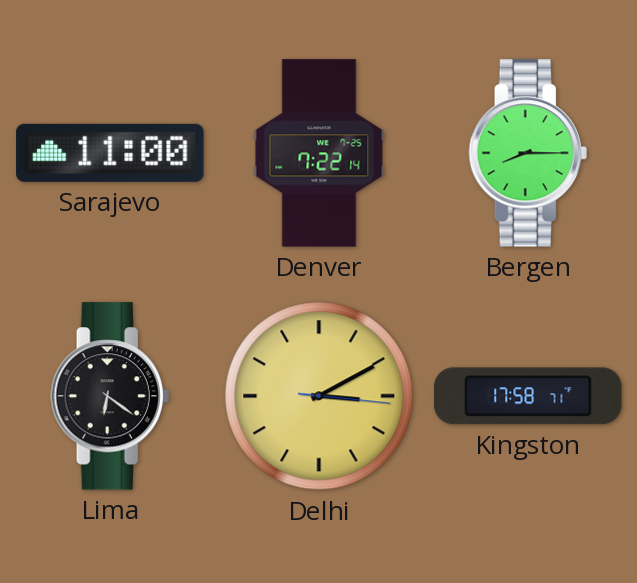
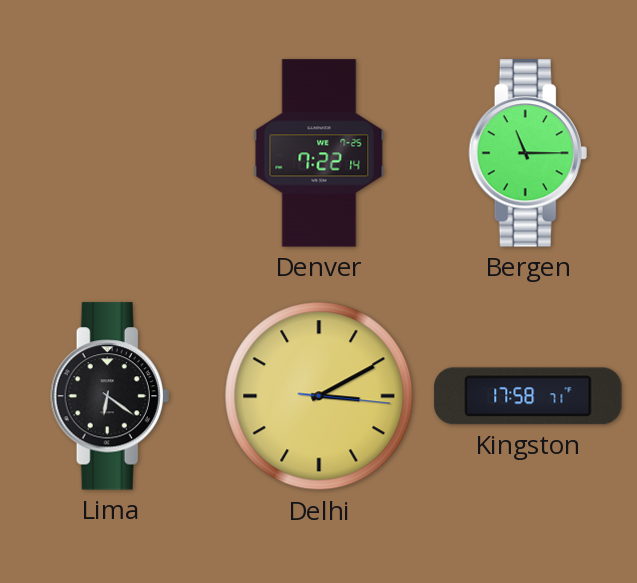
Sarajevo: 11:00 -> none
Bergen: 8:15 -> 11:15
